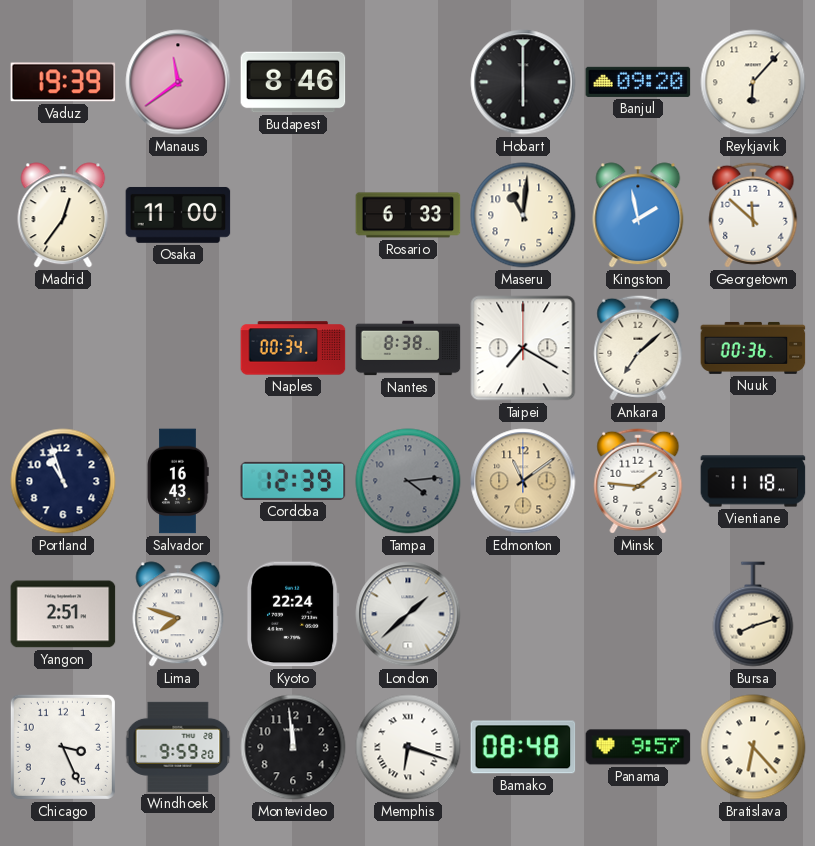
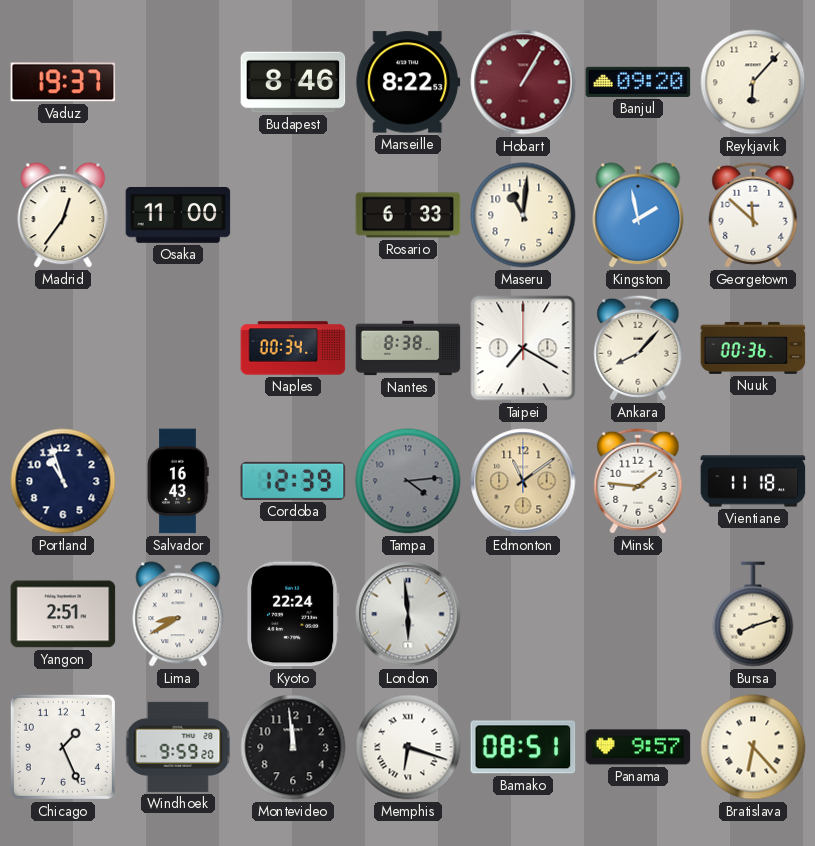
Vaduz: 19:39 -> 19:37
Manaus: 11:39 -> none
Marseille: none -> 8:22
Hobart: 6:00 -> 1:05
Hobart dial: black -> burgundy
Ankara: 7:08 -> 8:07
Lima: 7:48 -> 8:40
London: 1:38 -> 5:59
Chicago: 3:26 -> 1:26
Bamako: 08:48 -> 08:51
